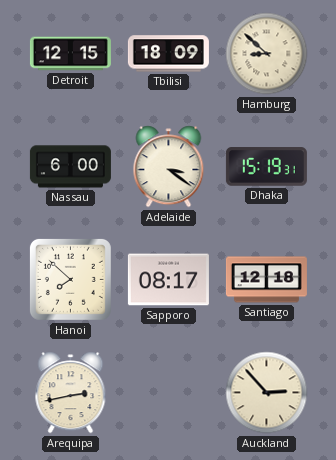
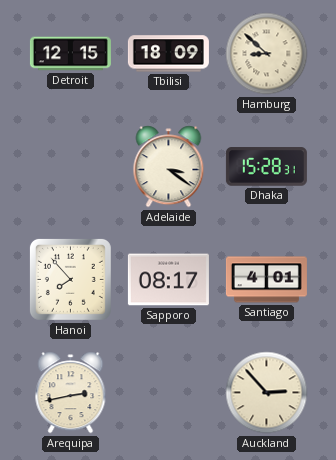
Nassau: 6:00 -> none
Dhaka: 15:19 -> 15:28
Hanoi: 7:52 -> 7:53
Santiago: 12:18 -> 4:01
